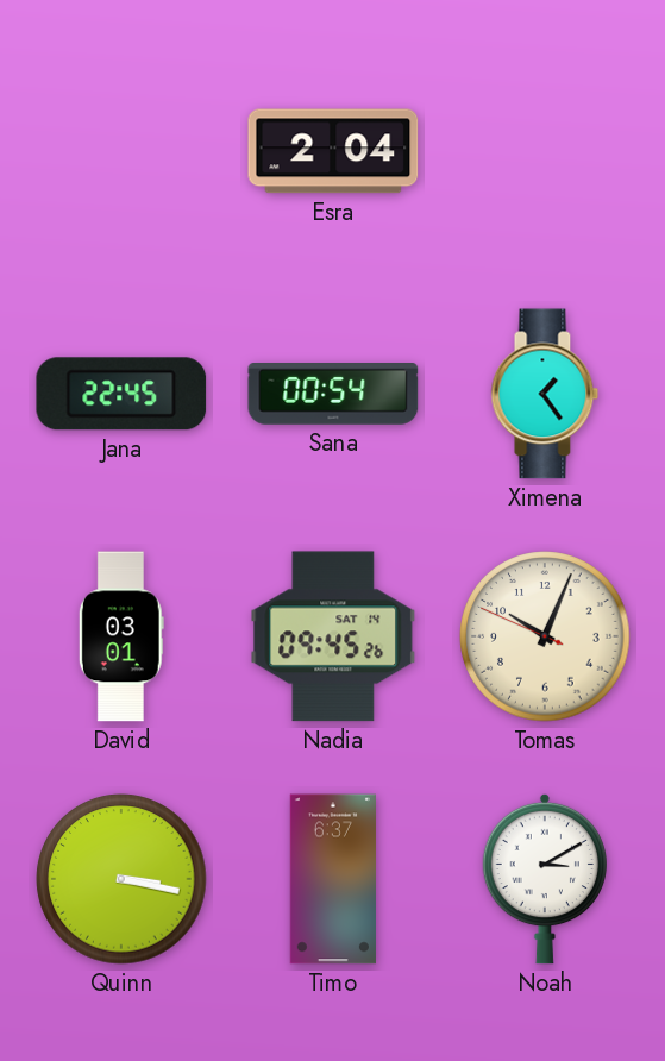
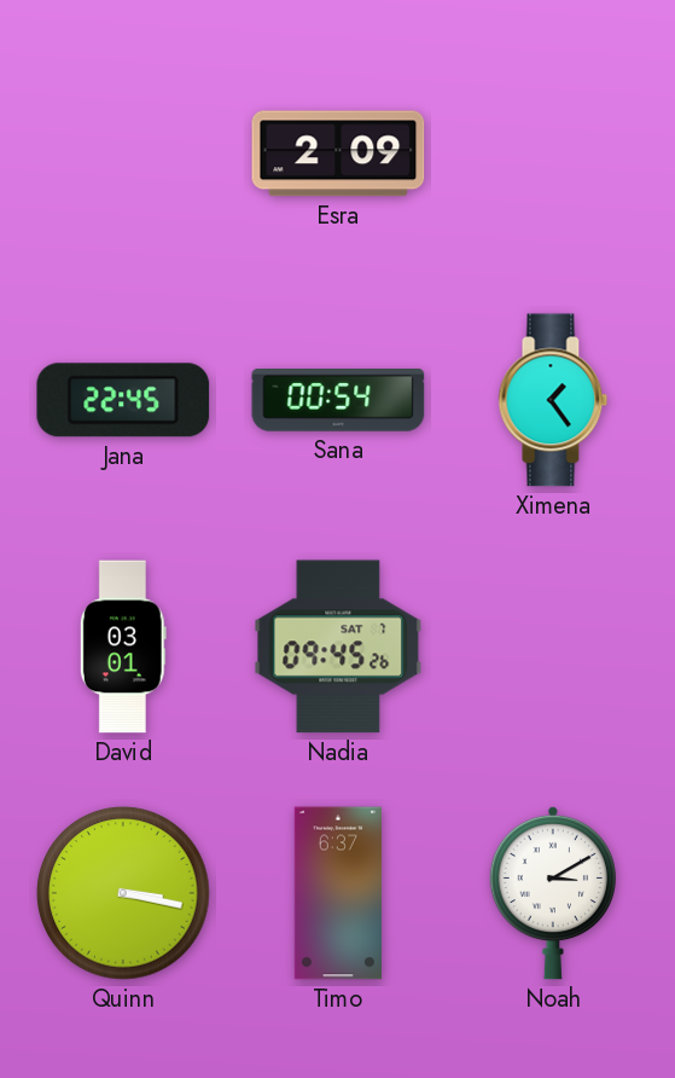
Esra: 2:04 -> 2:09
Nadia date: SAT 14 -> SAT 7
Tomas: 10:03 -> none
